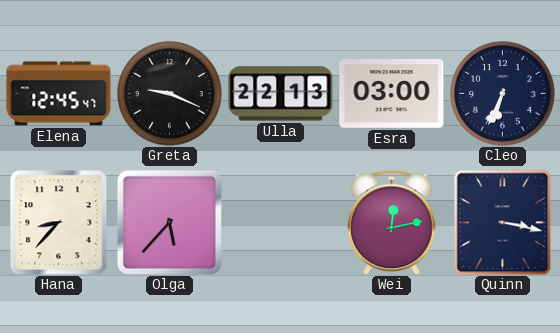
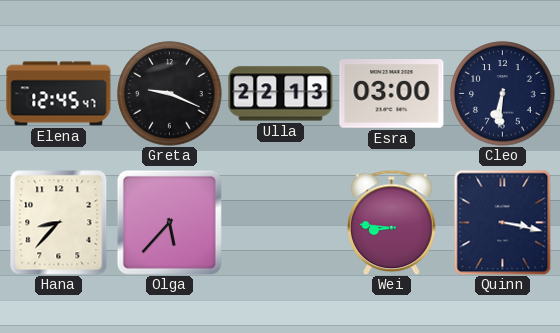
Cleo: 6:34 -> 6:31
Wei: 12:13 -> 8:46
